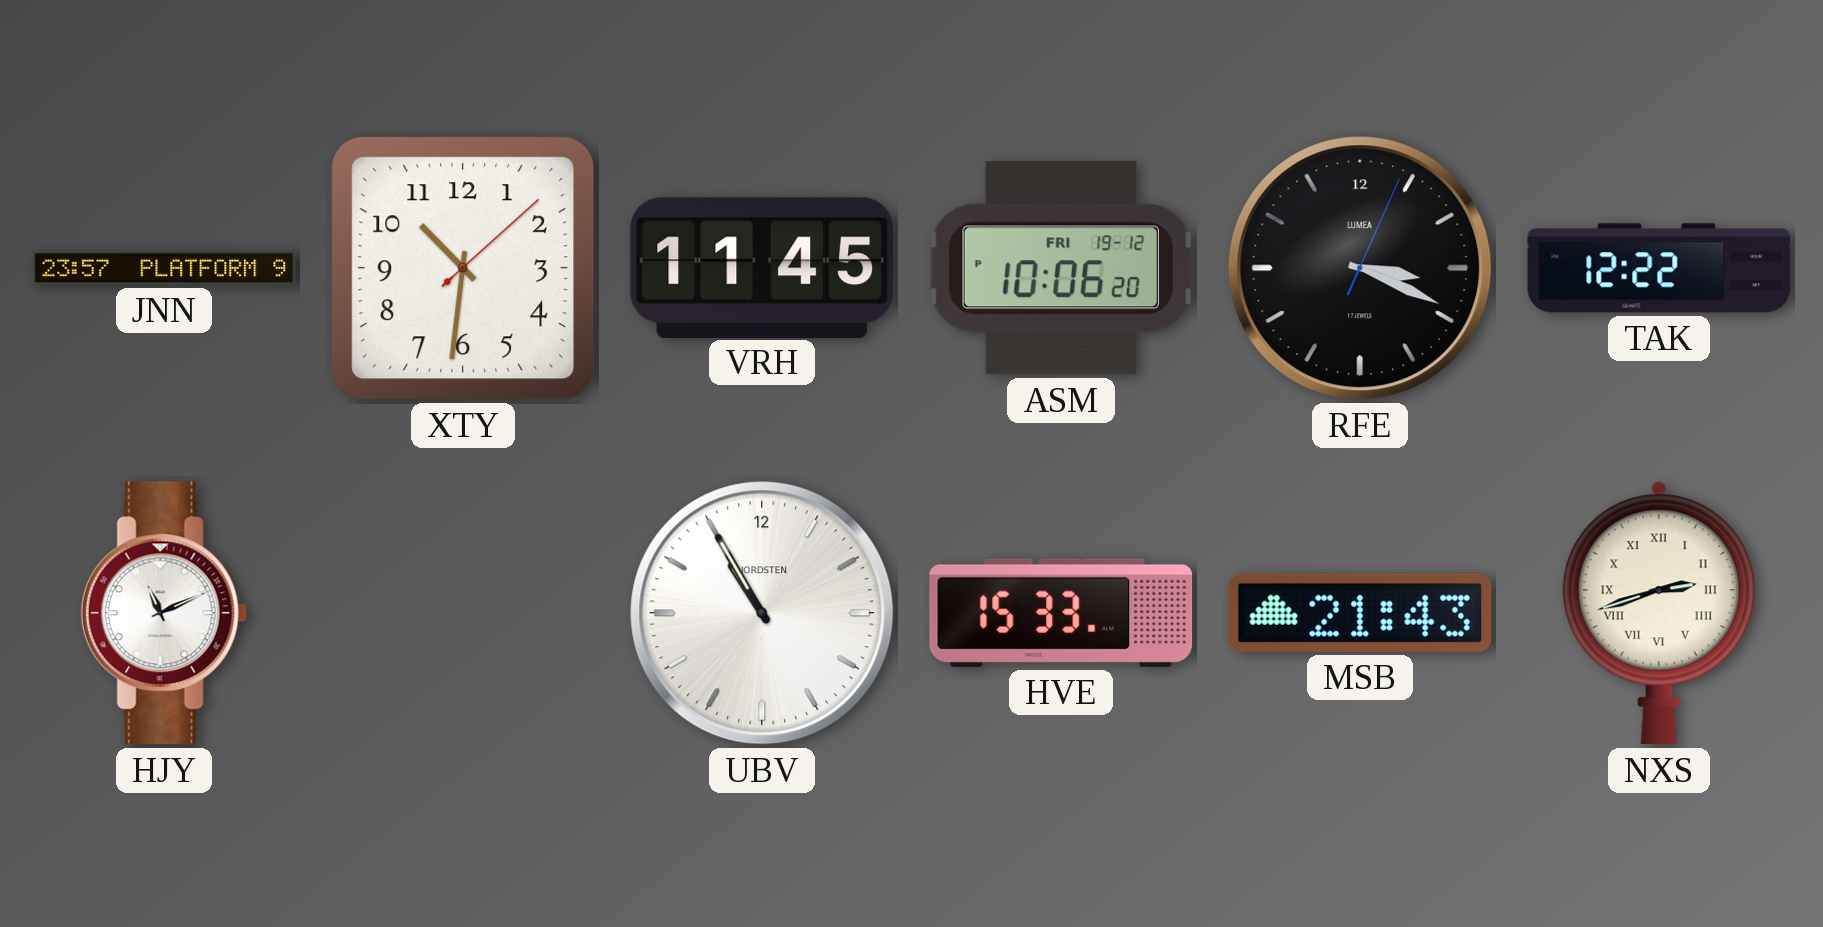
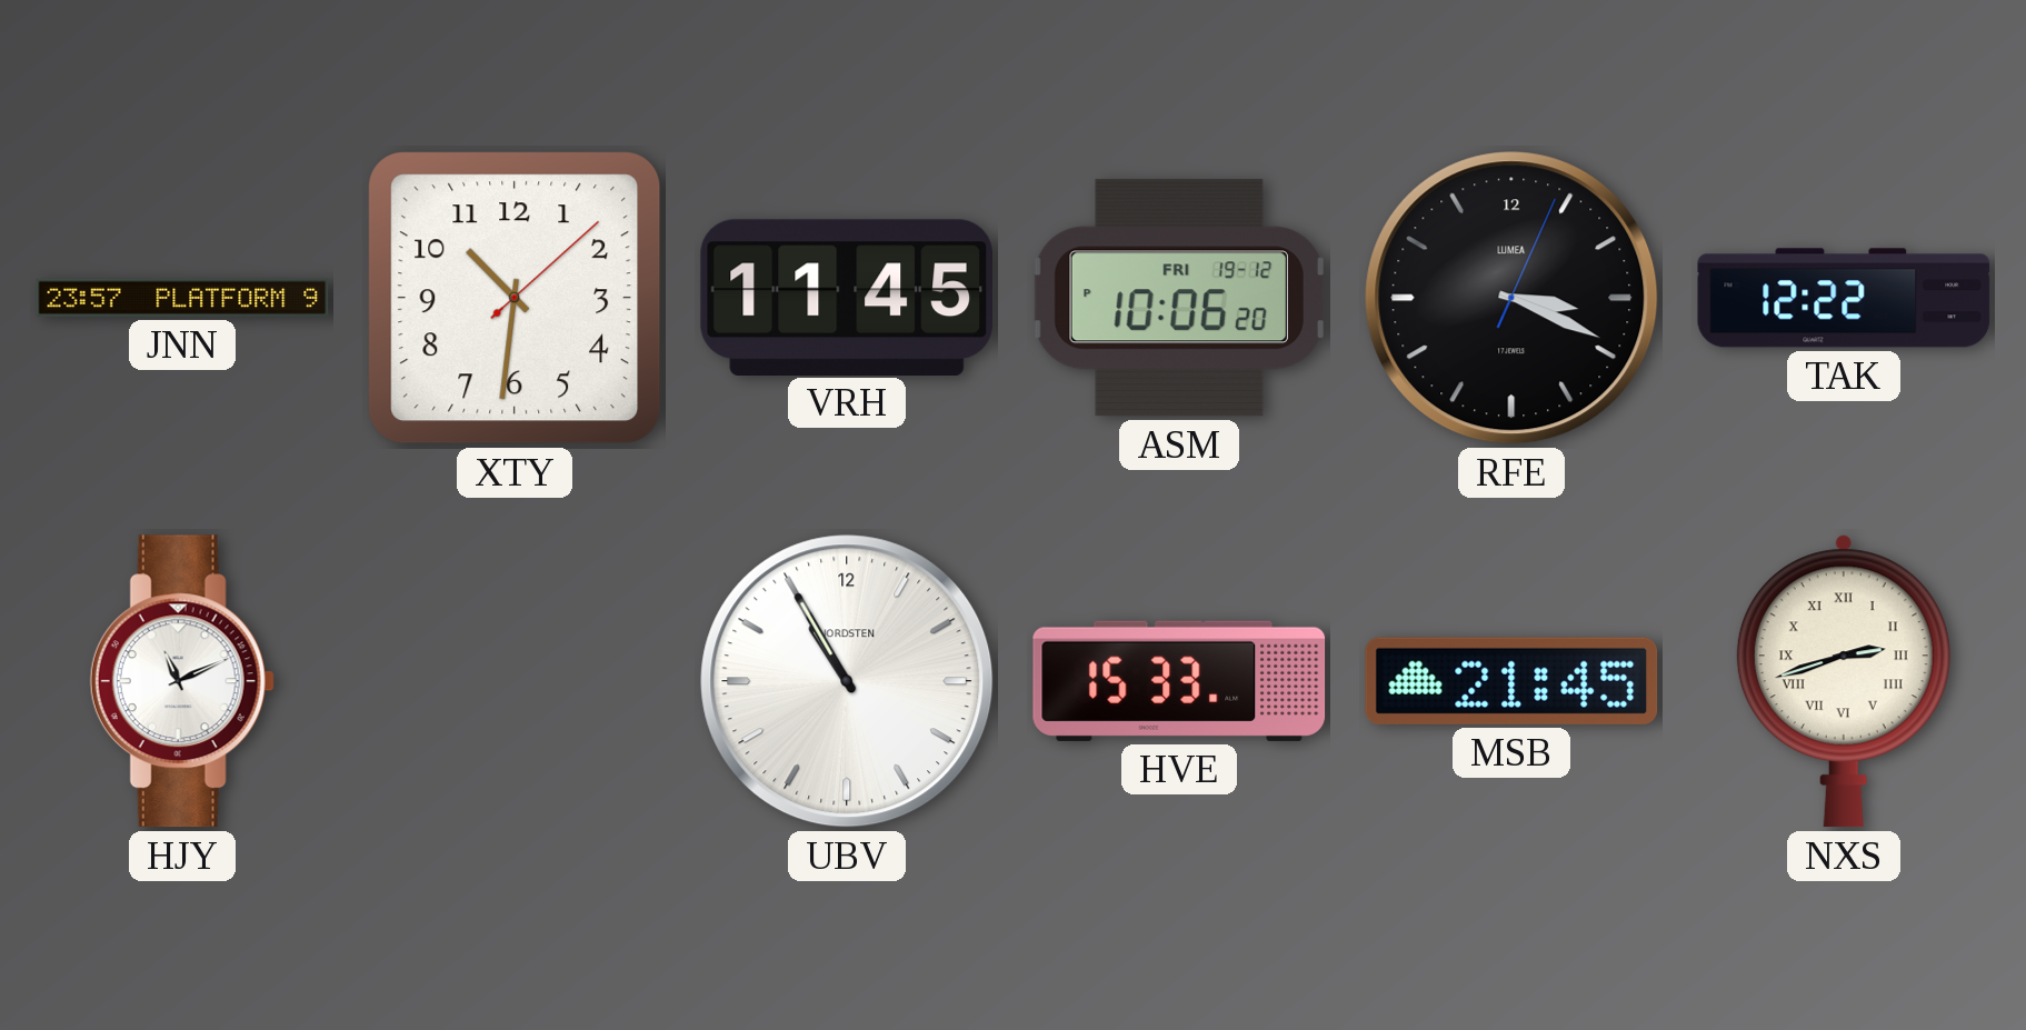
MSB: 21:43 -> 21:45
